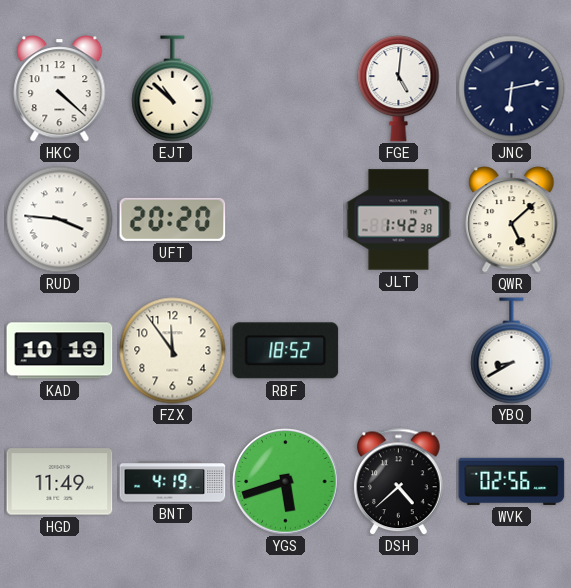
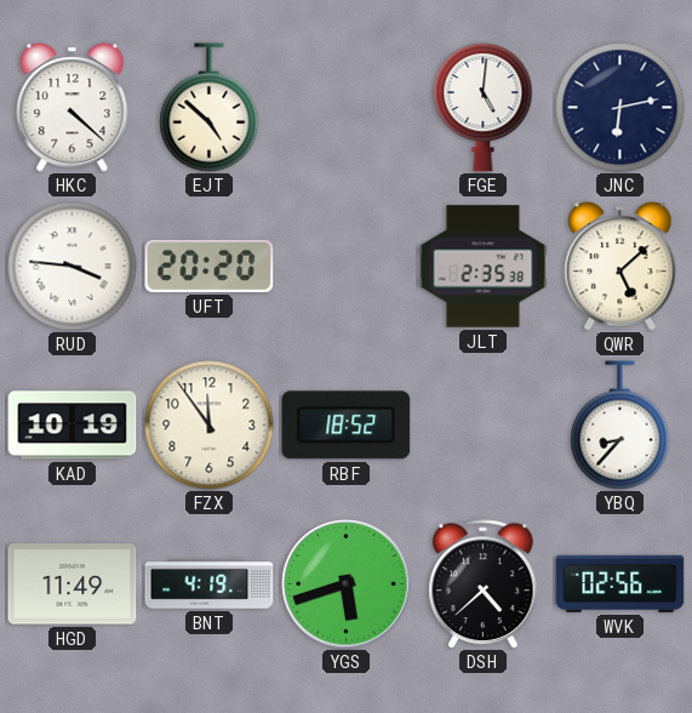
EJT: 10:52 -> 4:52
JLT: 1:42 -> 2:35
YBQ: 8:40 -> 8:37
